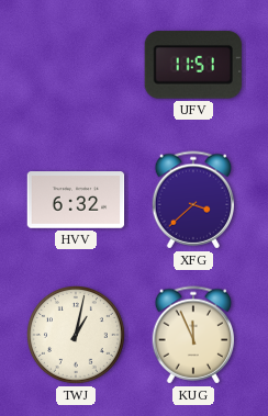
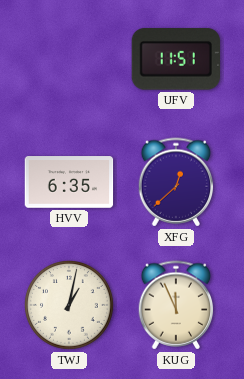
HVV: 6:32 -> 6:35
XFG: 3:38 -> 12:38
